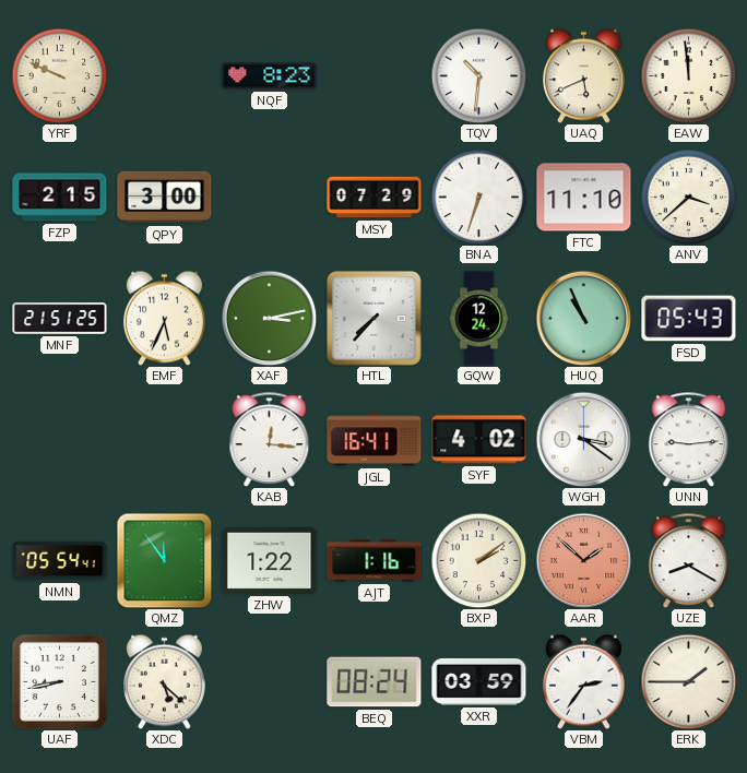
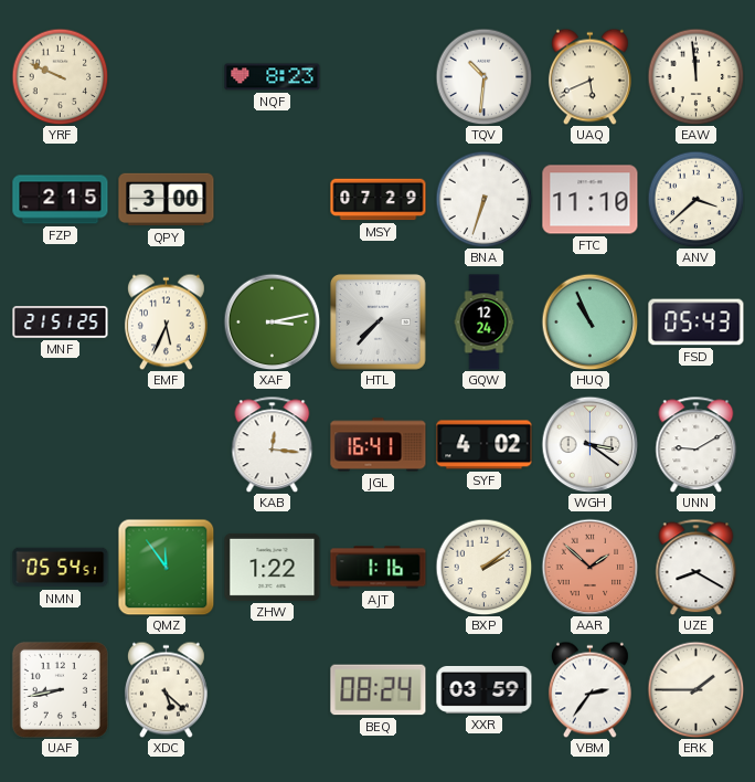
UNN: 9:14 -> 9:10
NMN: 05:54:41 -> 05:54:51
